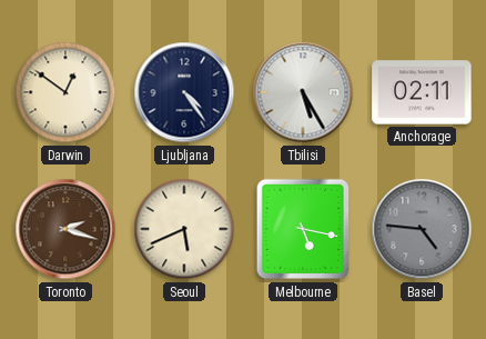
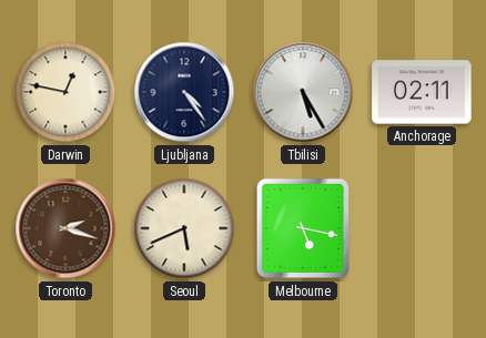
Darwin: 12:51 -> 12:47
Basel: 4:46 -> none
